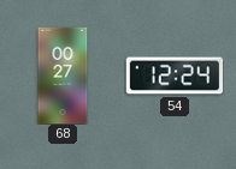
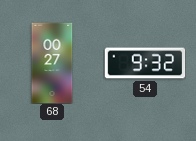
54: 12:24 -> 9:32
